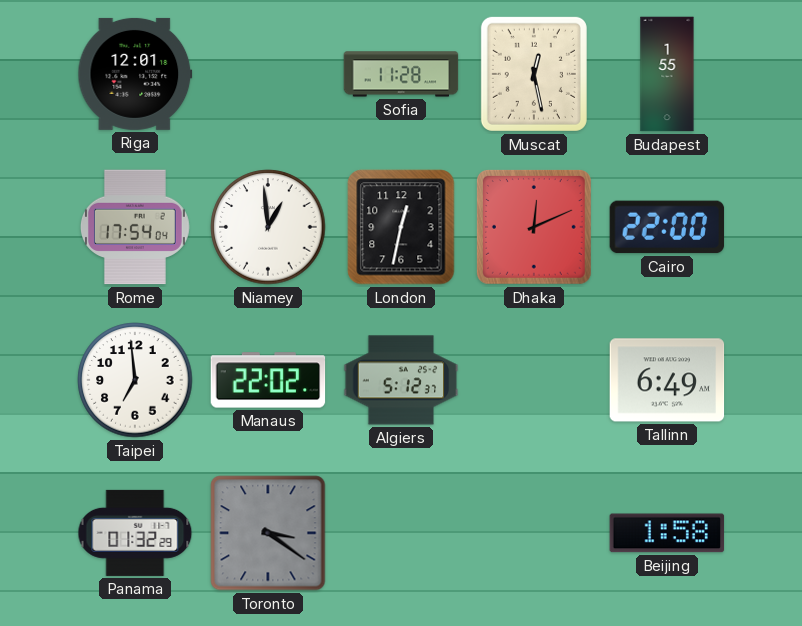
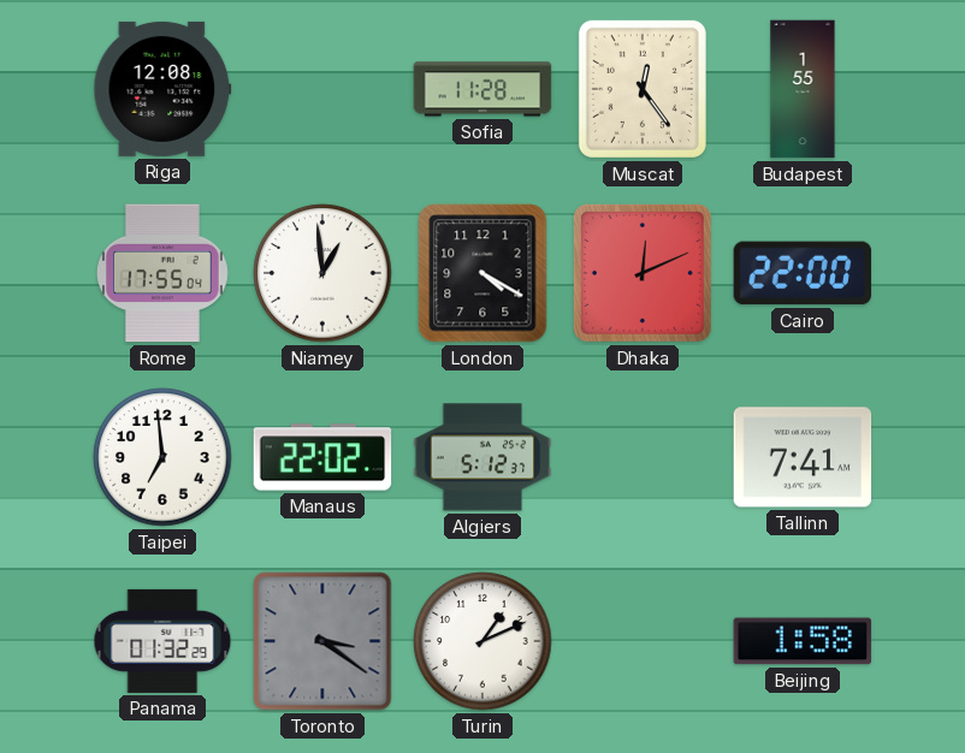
Riga: 12:01 -> 12:08
Muscat: 12:28 -> 12:24
Rome: 17:54 -> 17:55
London: 12:32 -> 4:20
Tallinn: 6:49 -> 7:41
Turin: none -> 1:11
